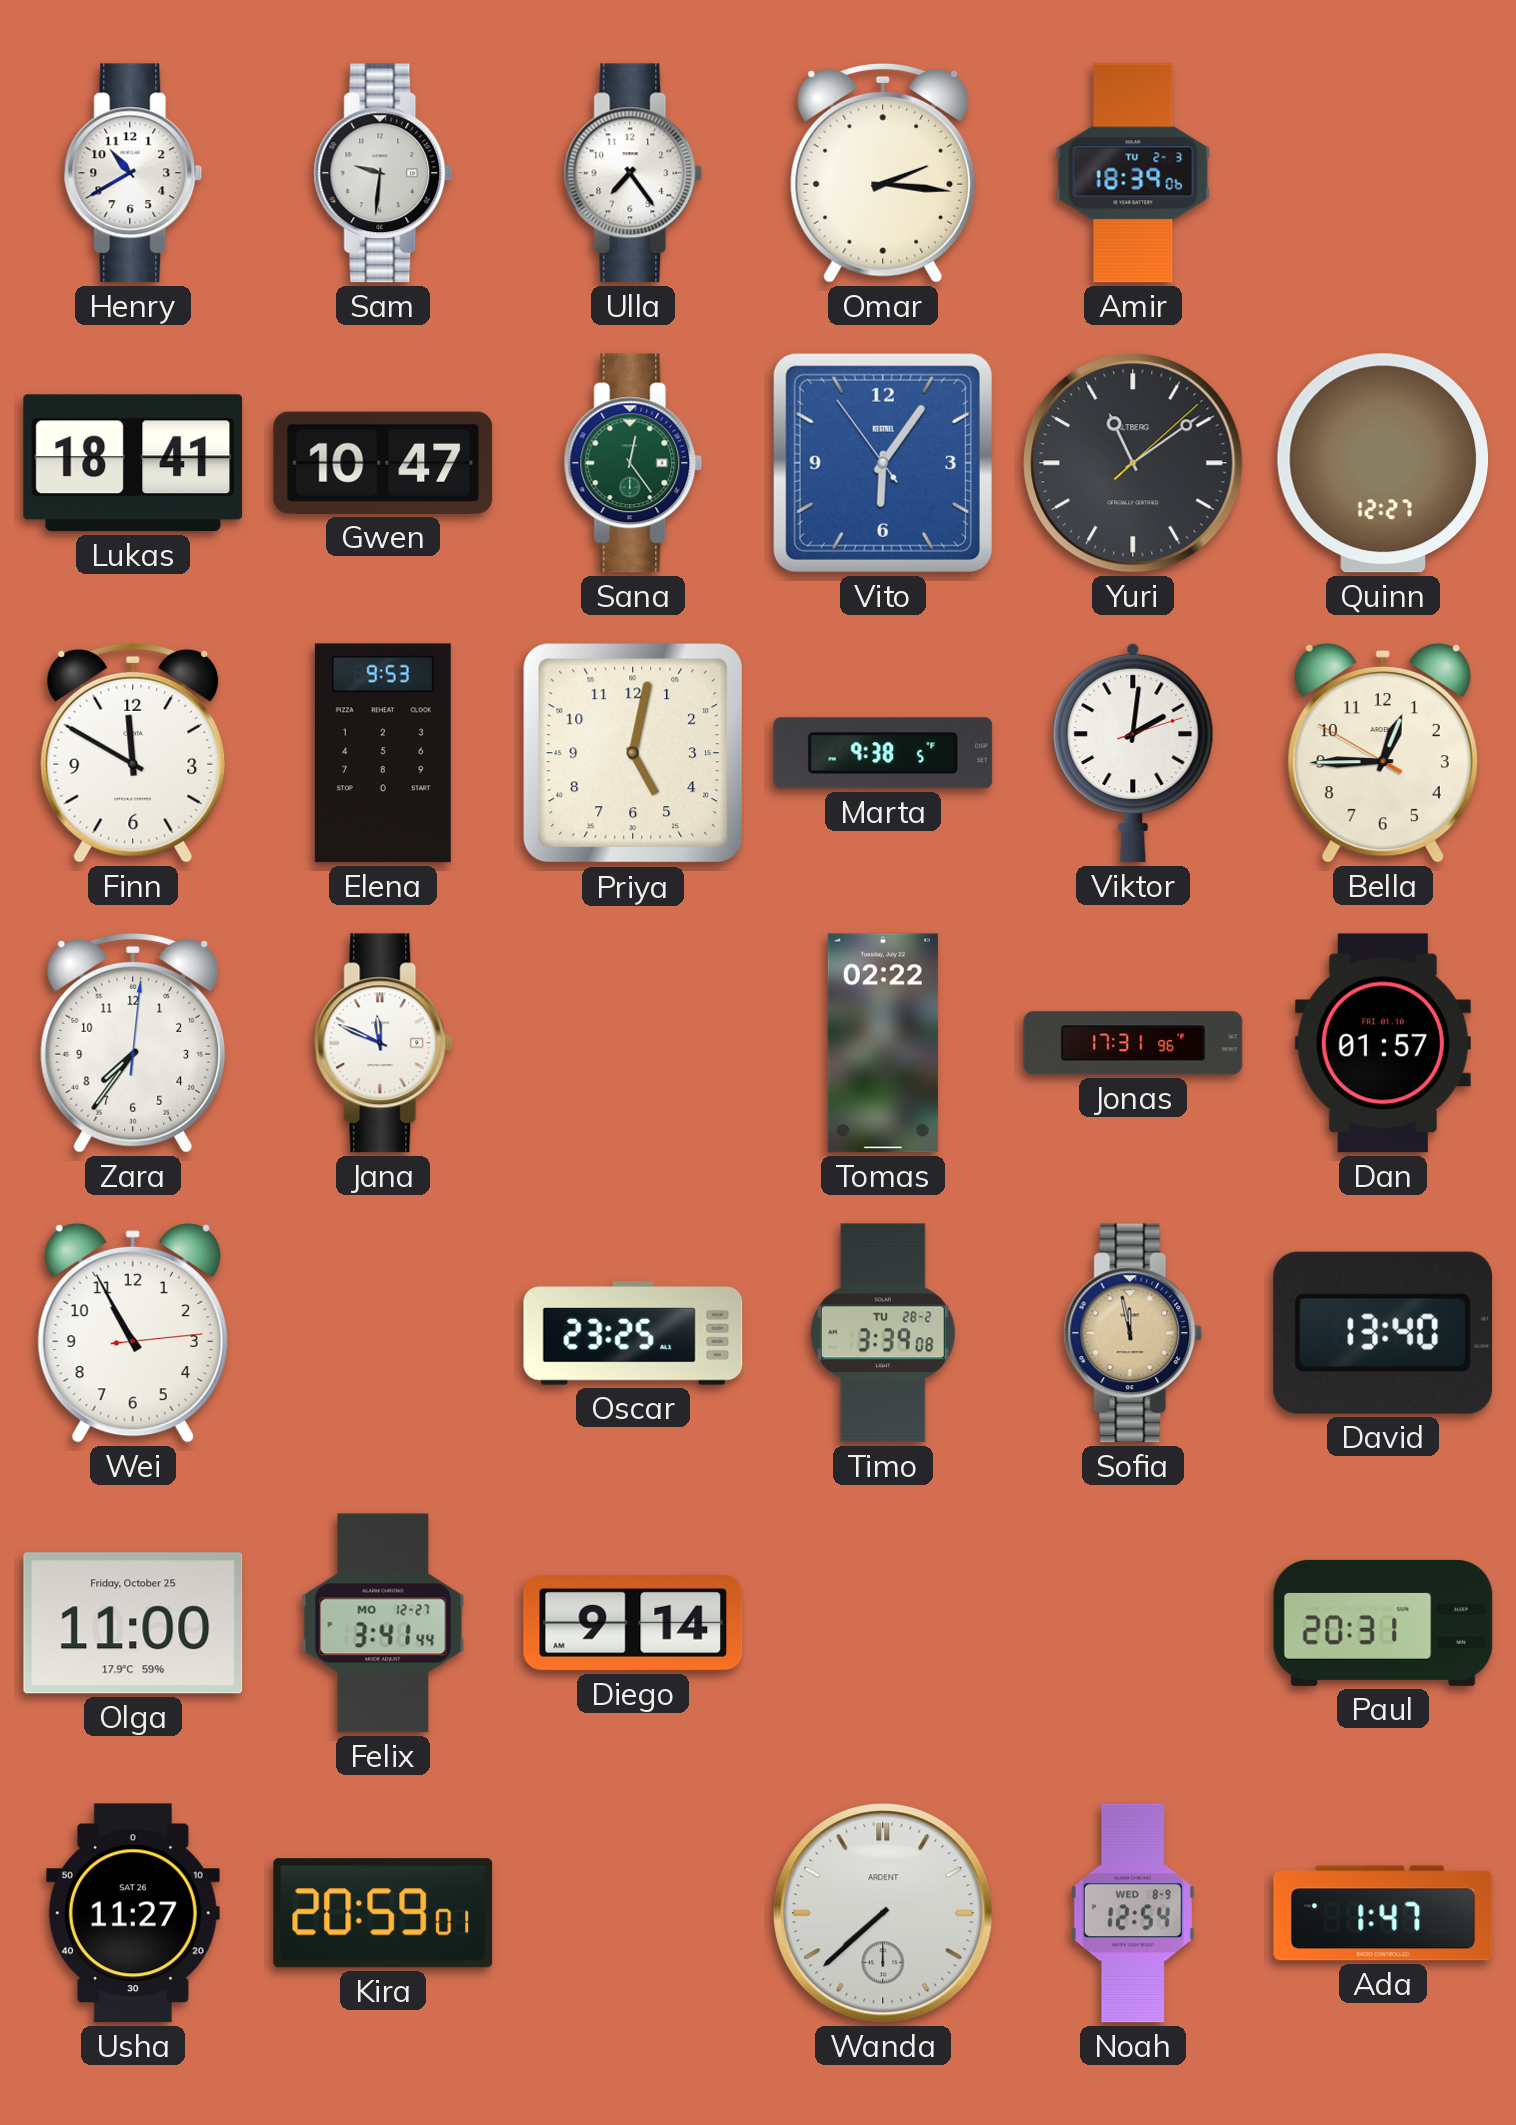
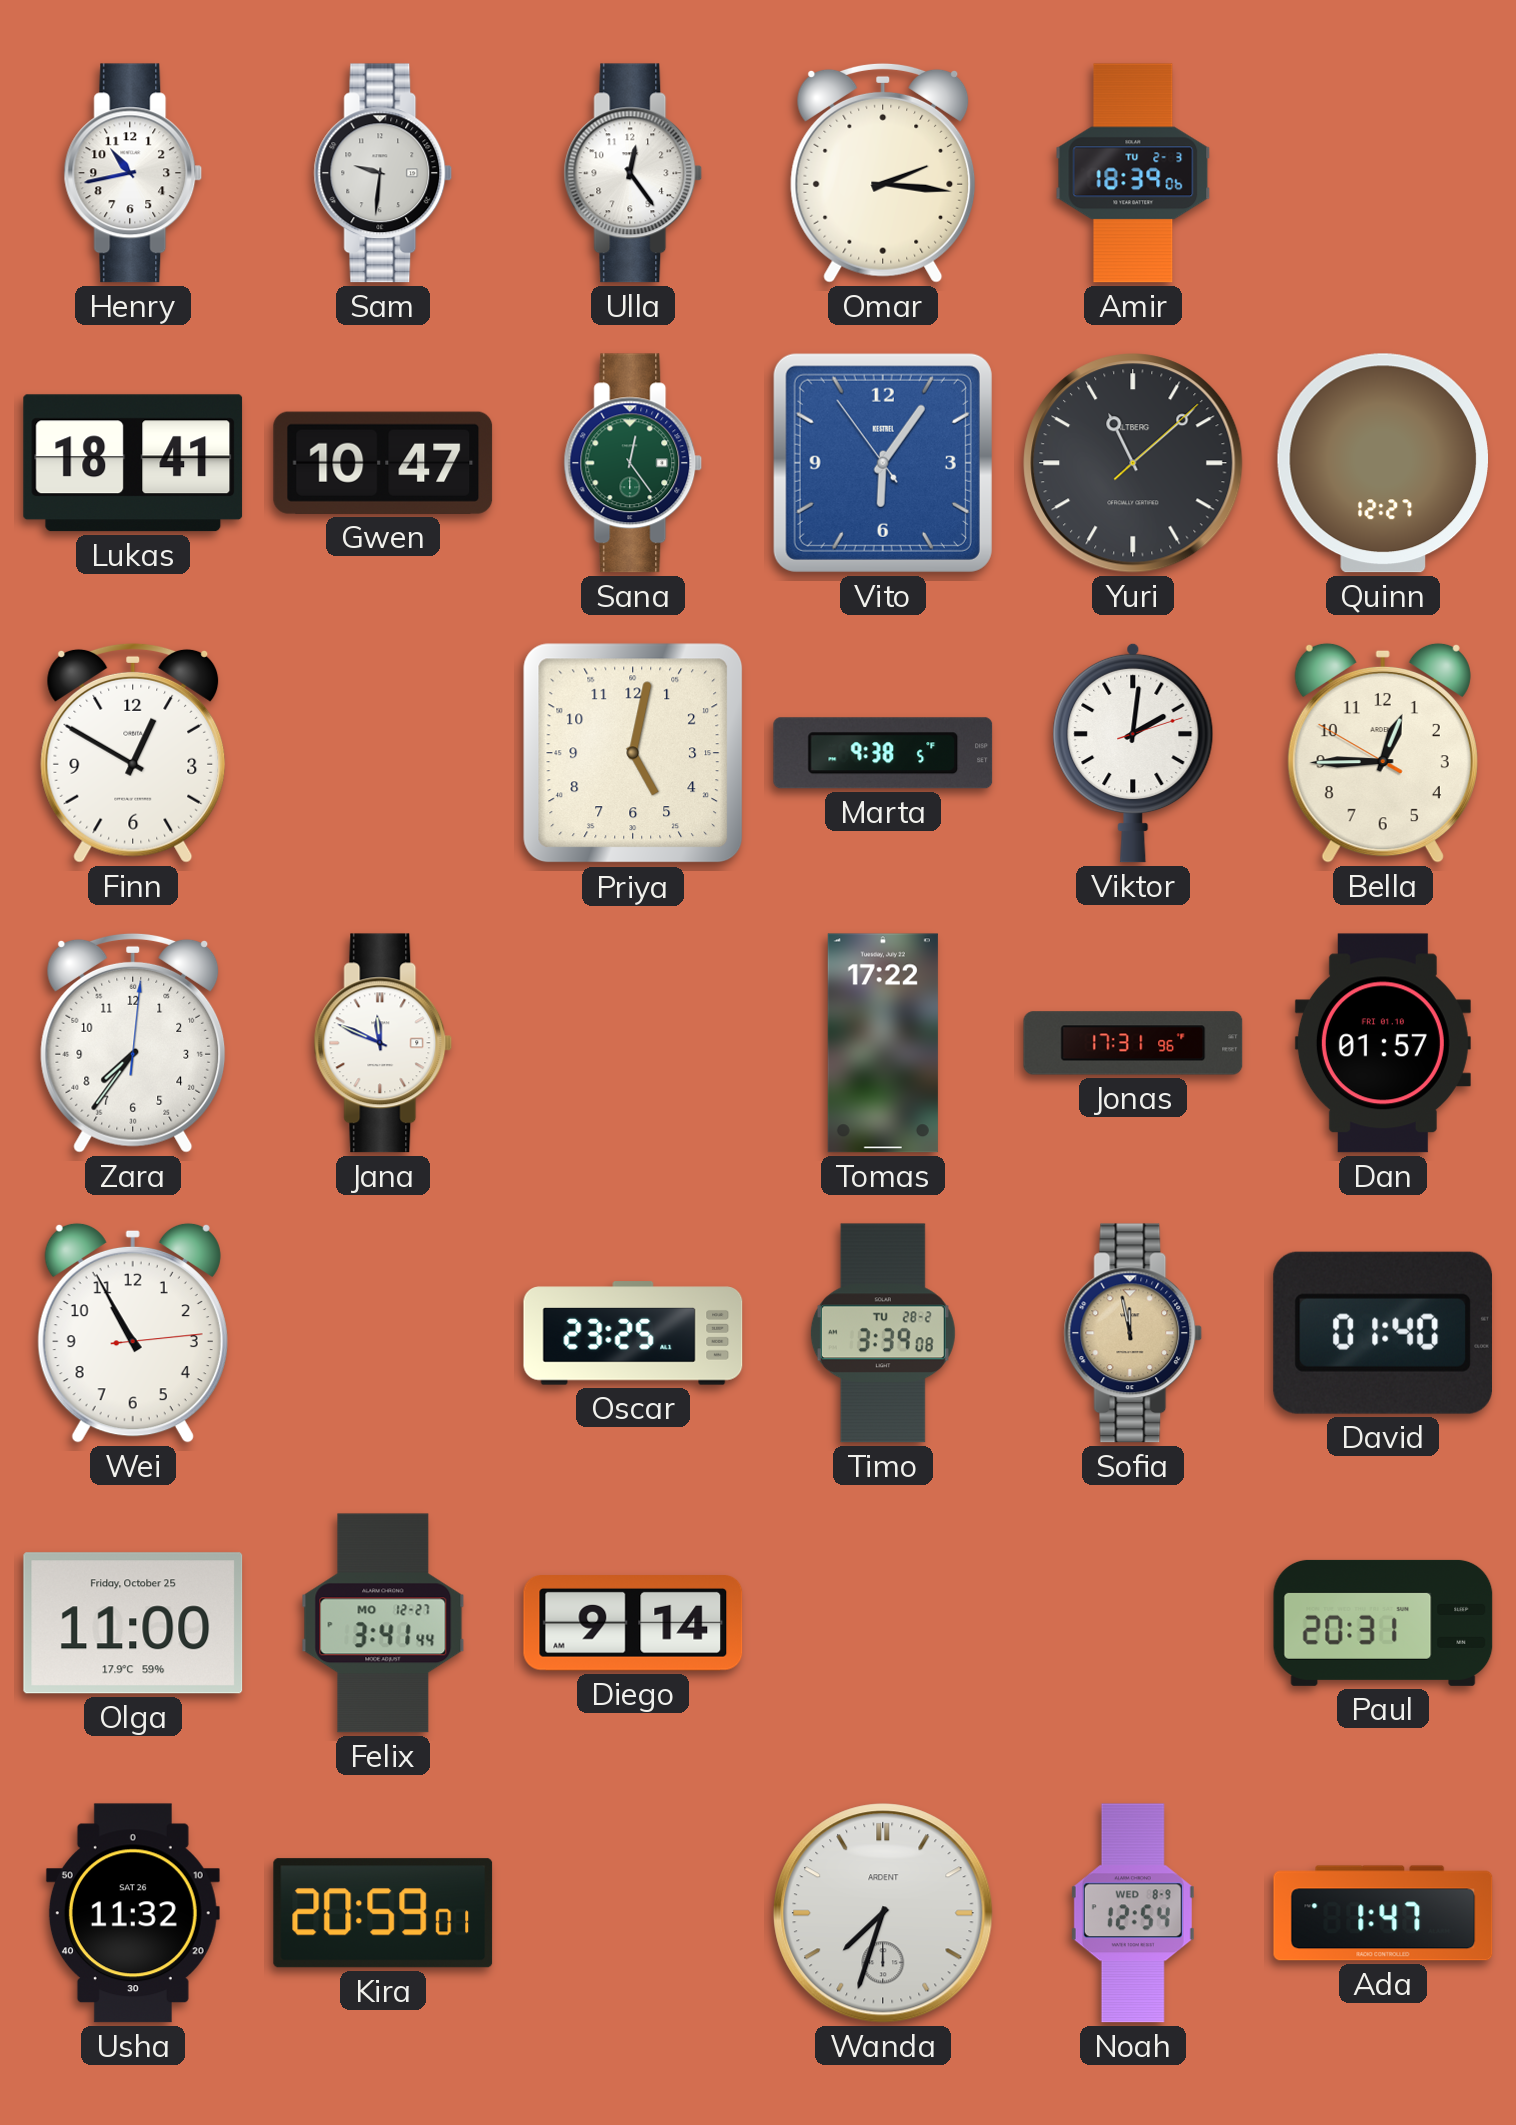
Henry: 10:40 -> 10:43
Ulla: 7:24 -> 12:24
Yuri: 11:09 -> 11:08
Finn: 11:50 -> 12:50
Elena: 9:53 -> none
Tomas: 02:22 -> 17:22
David: 13:40 -> 01:40
Usha: 11:27 -> 11:32
Wanda: 7:38 -> 7:33
